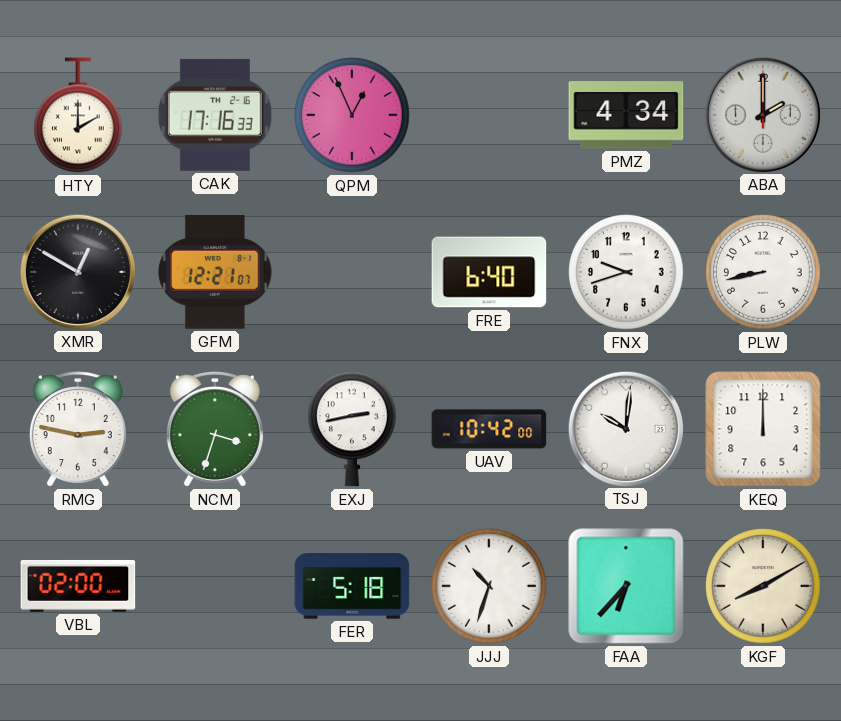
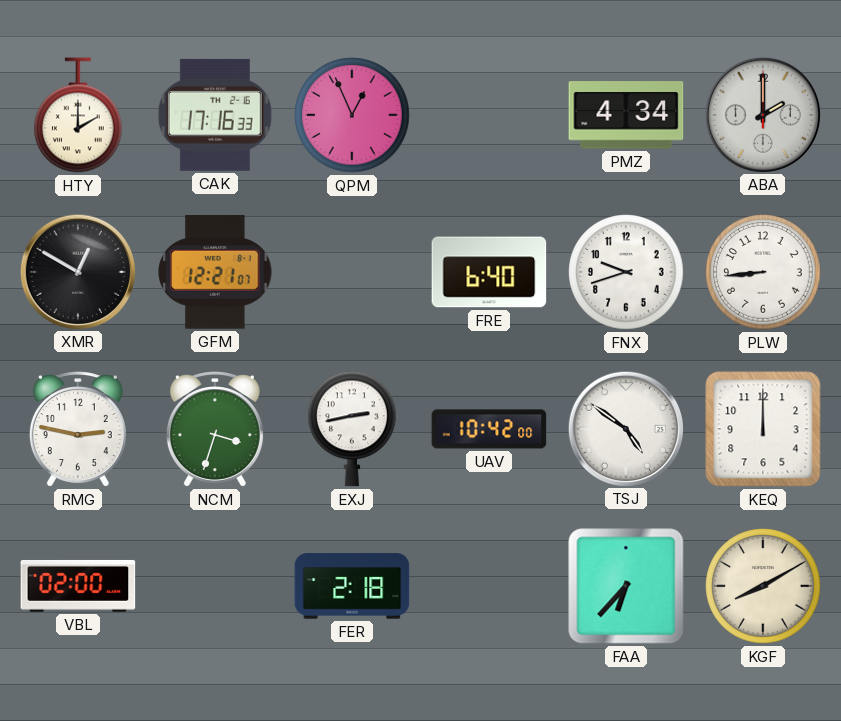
PLW: 8:43 -> 8:44
TSJ: 10:01 -> 4:51
FER: 5:18 -> 2:18
JJJ: 10:33 -> none
